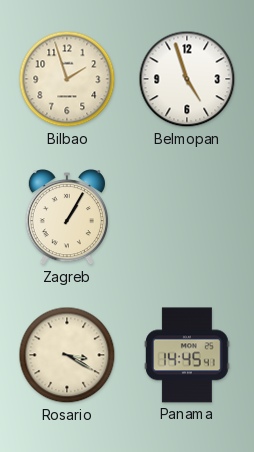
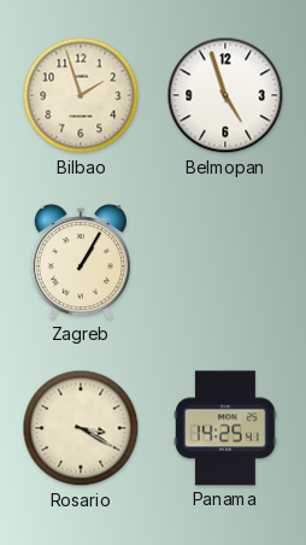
Panama: 14:45 -> 14:25
